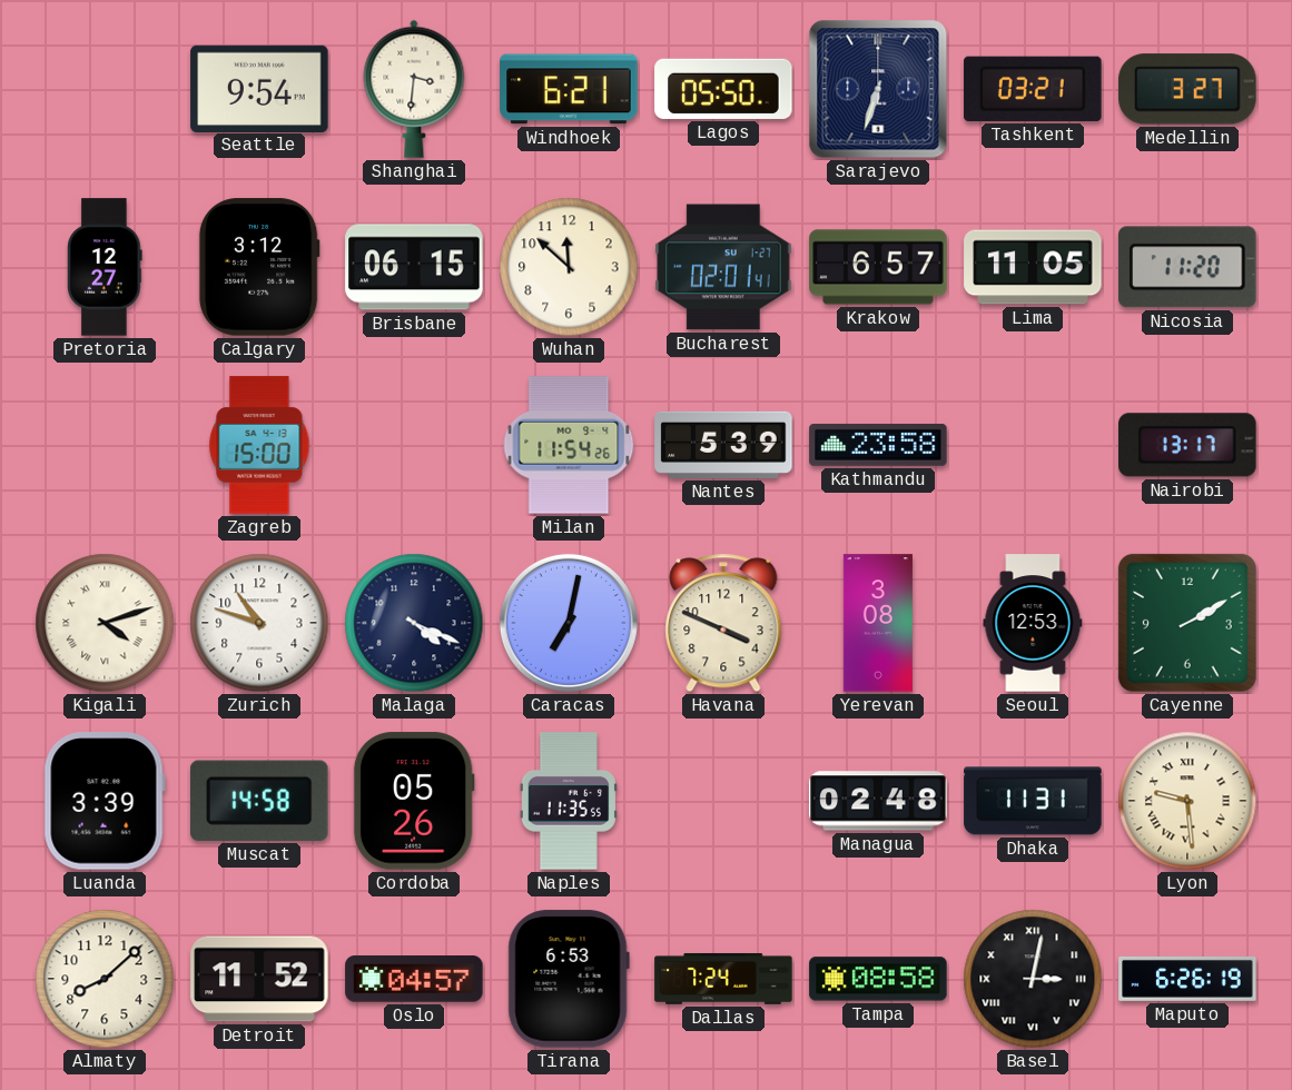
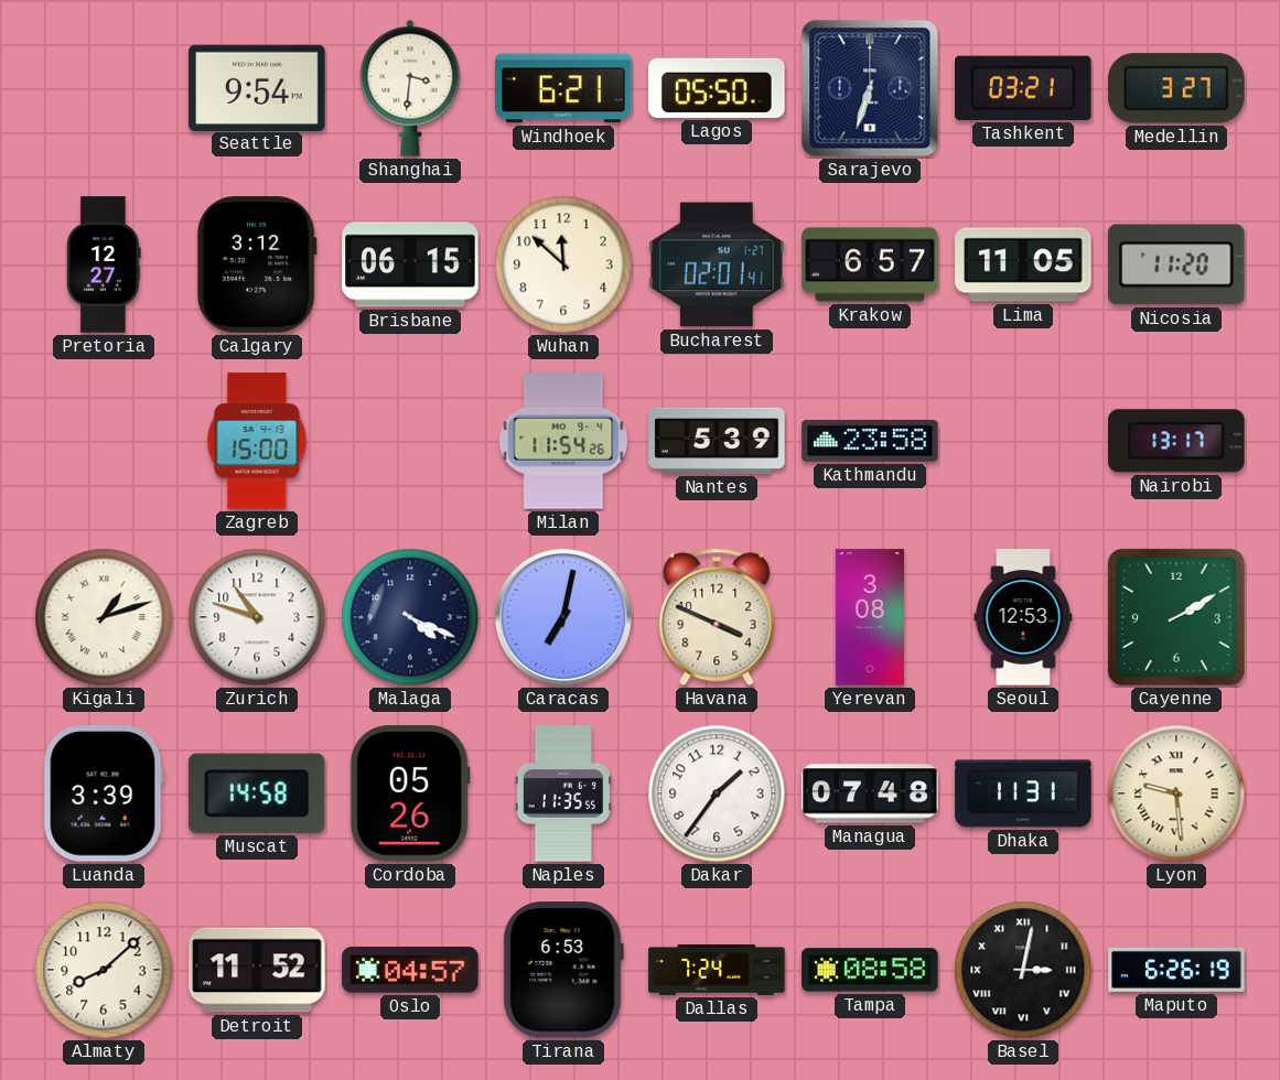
Kigali: 4:12 -> 1:12
Dakar: none -> 1:36
Managua: 02:48 -> 07:48
